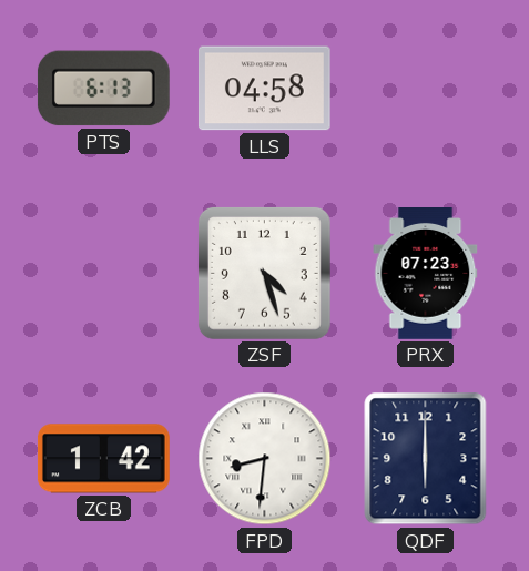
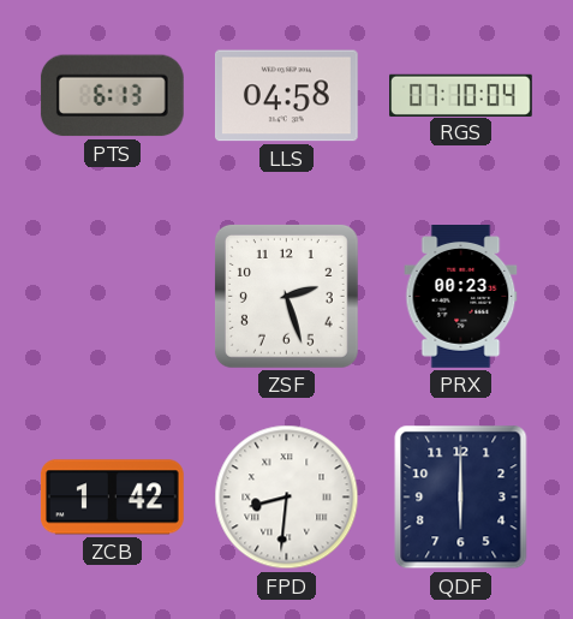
RGS: none -> 07:10
ZSF: 4:27 -> 2:27
PRX: 07:23 -> 00:23
